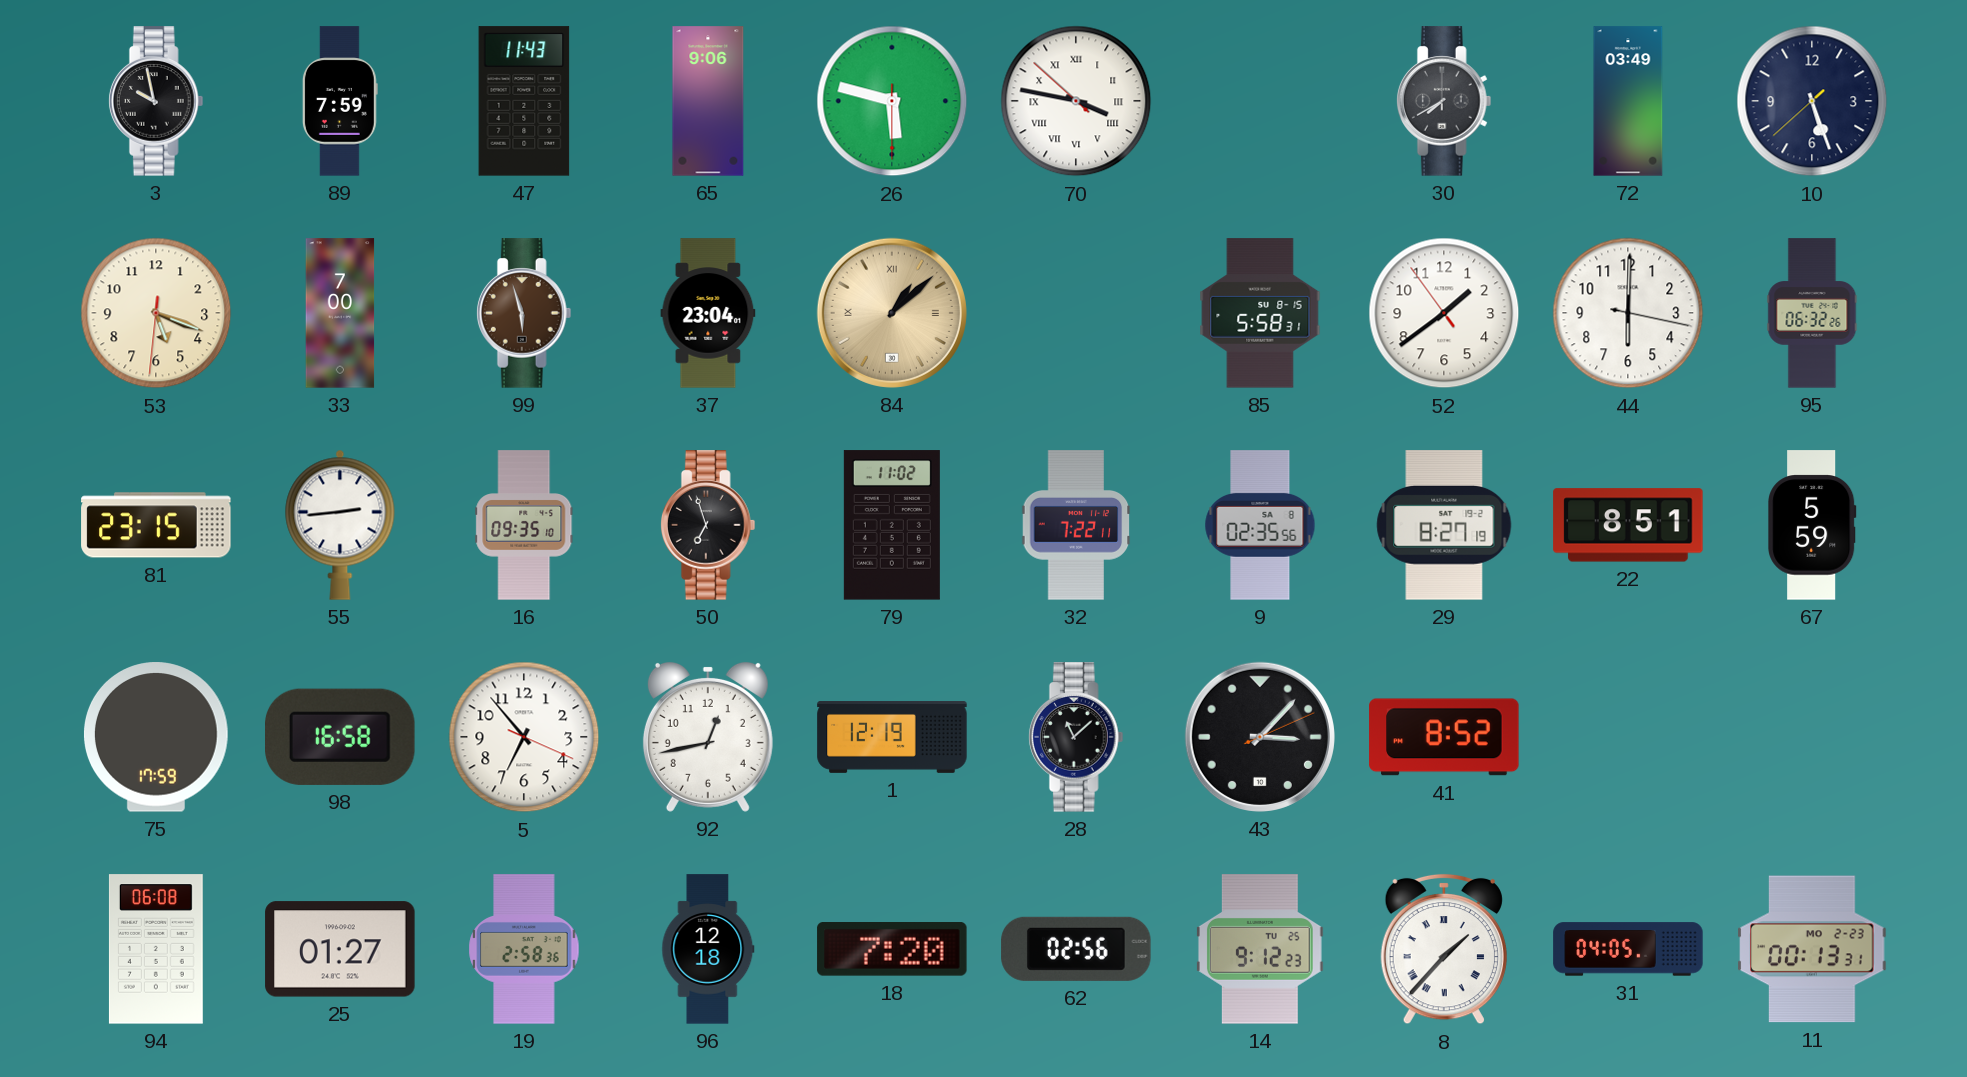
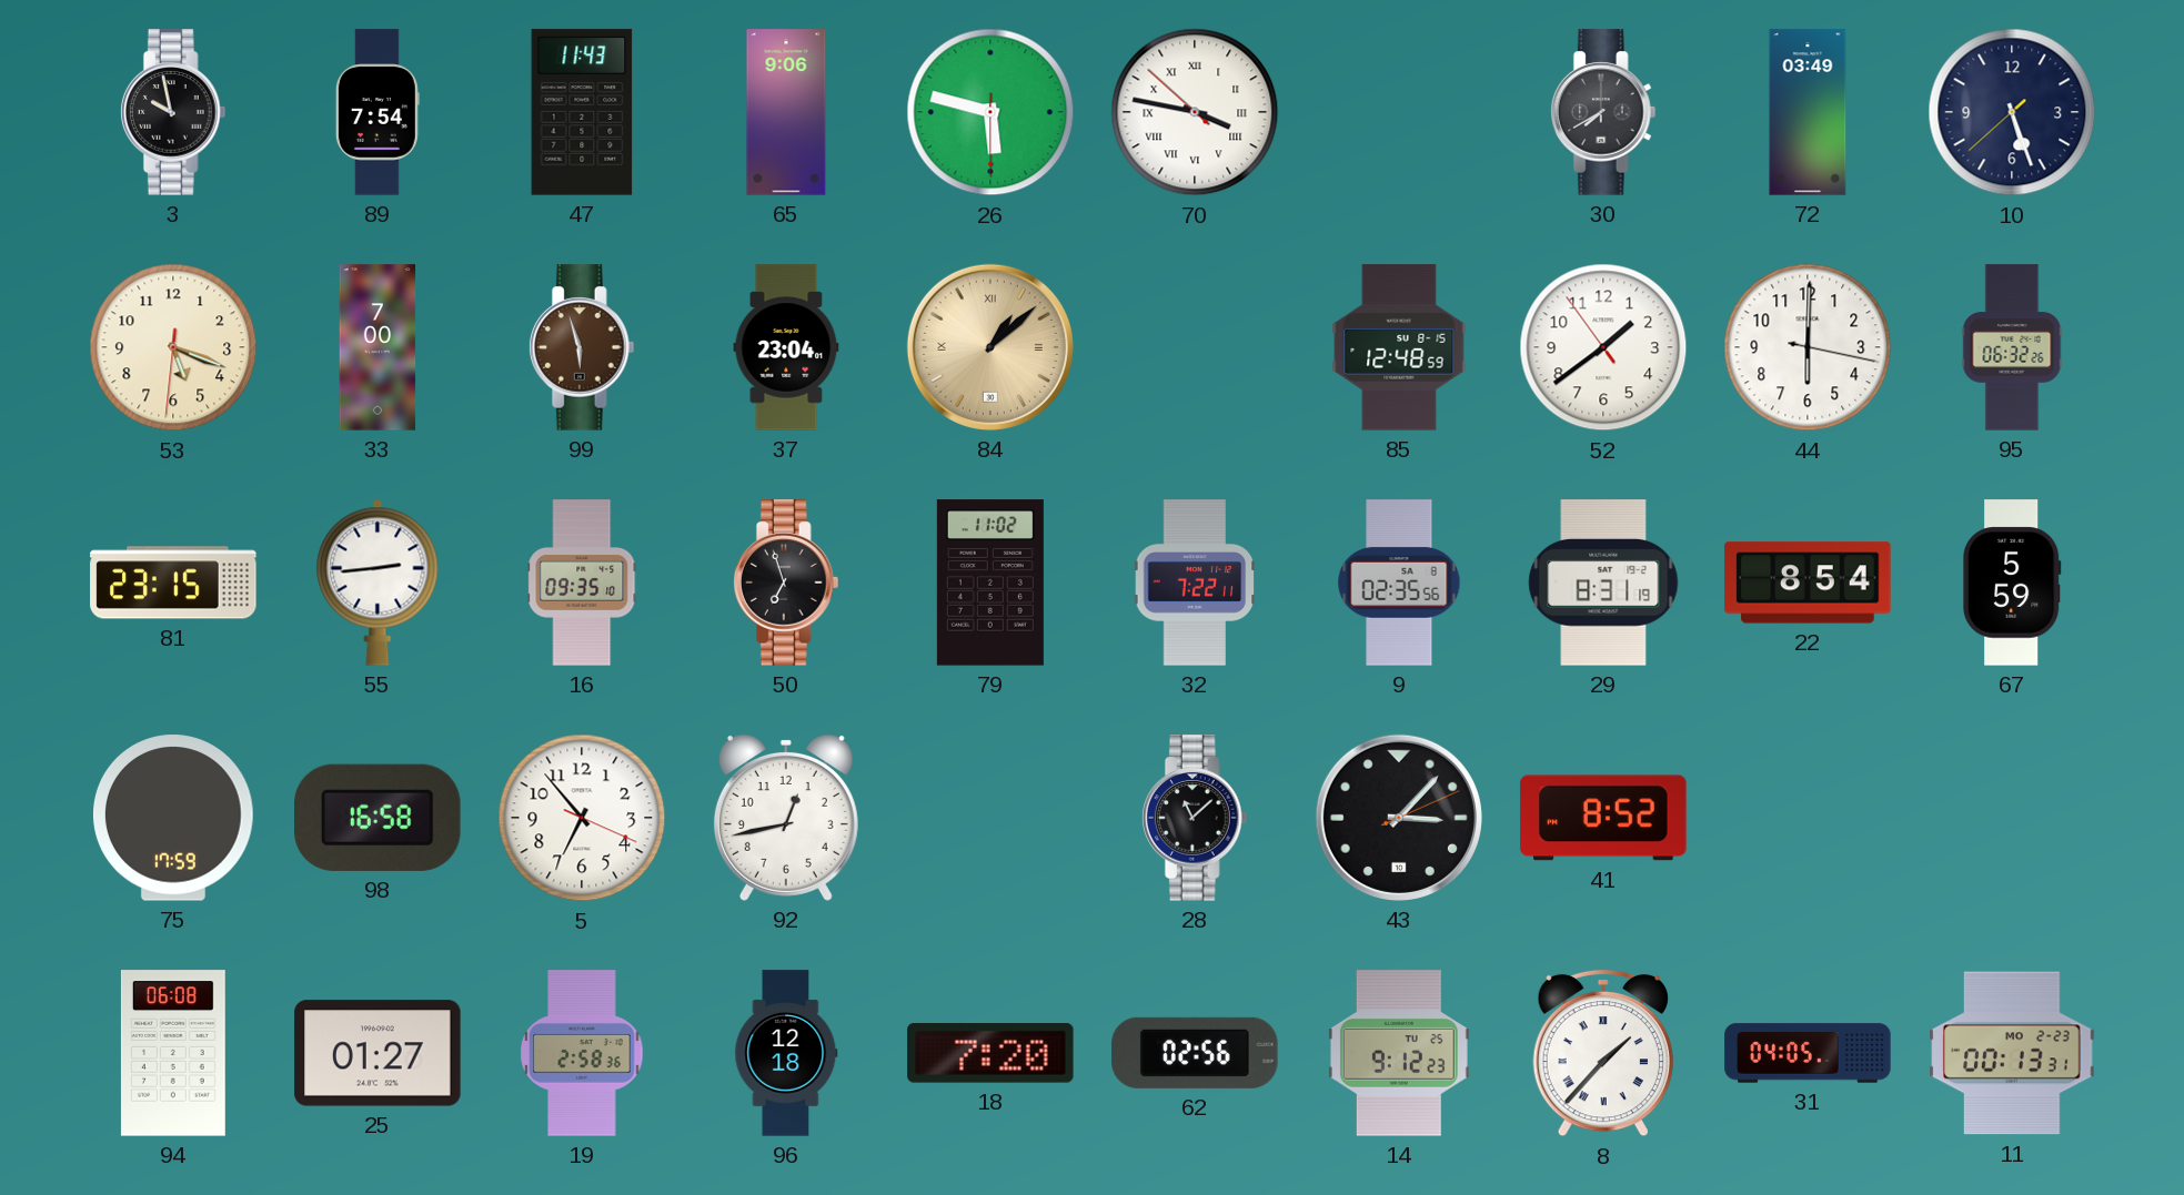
89: 7:59 -> 7:54
85: 5:58 -> 12:48
29: 8:27 -> 8:31
22: 8:51 -> 8:54
1: 12:19 -> none
